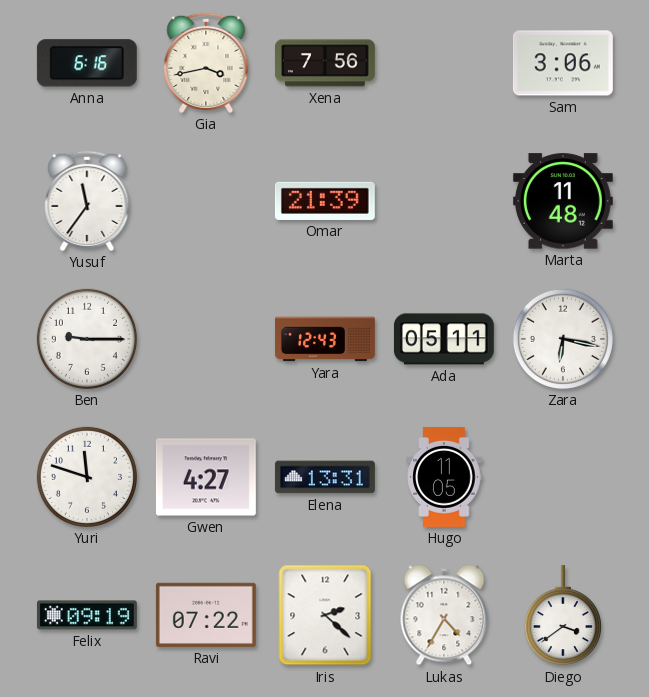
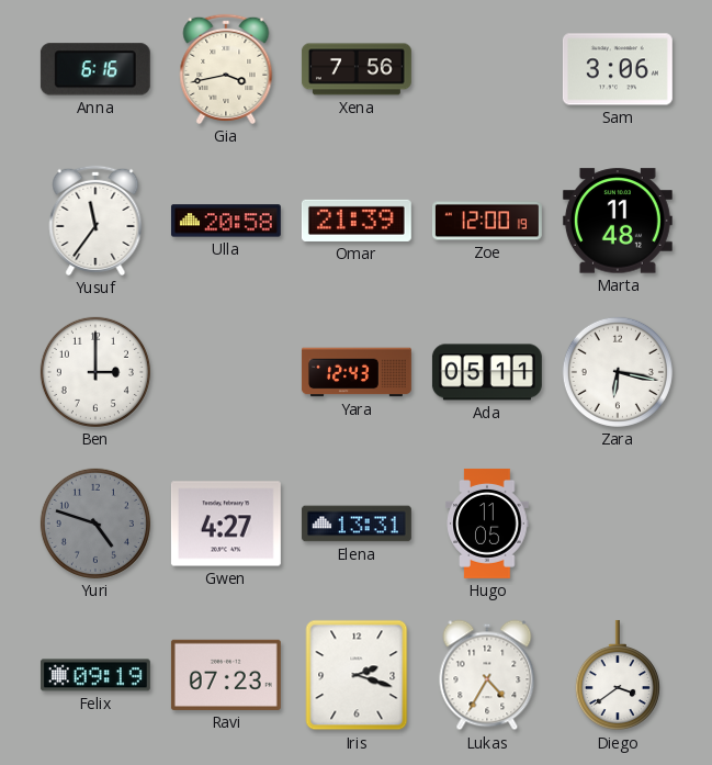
Ulla: none -> 20:58
Zoe: none -> 12:00
Ben: 9:15 -> 3:00
Yuri: 11:48 -> 4:48
Yuri dial: white -> grey
Ravi: 07:22 -> 07:23
Iris: 2:22 -> 2:18
